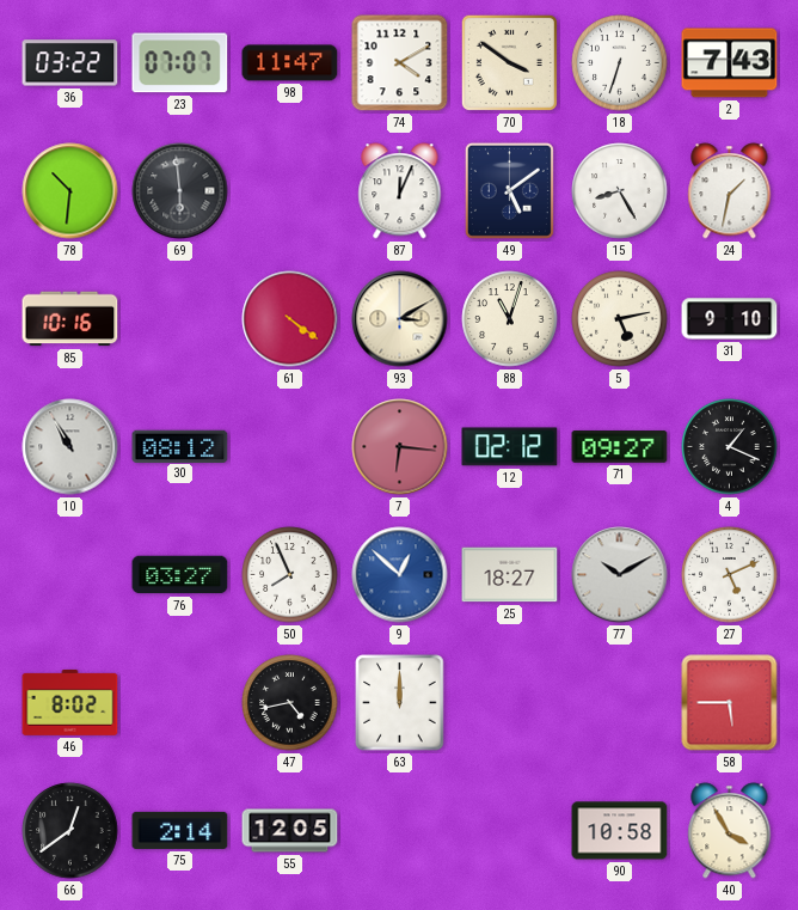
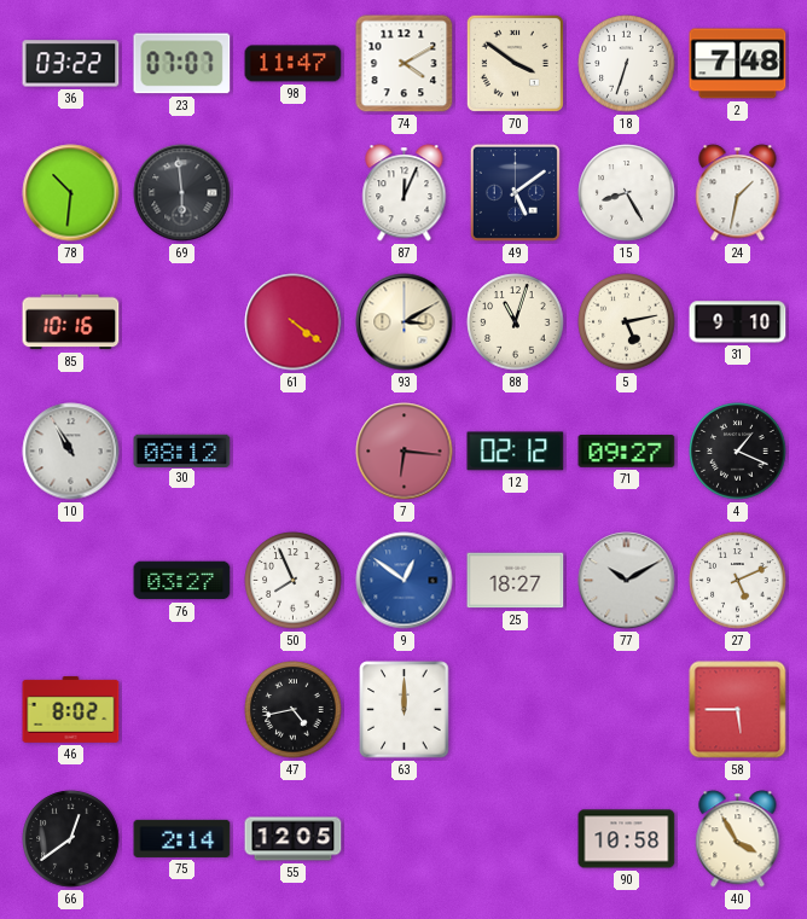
2: 7:43 -> 7:48
9: 12:52 -> 12:51
